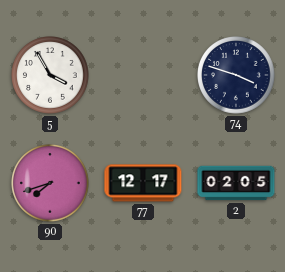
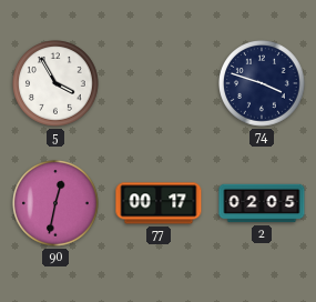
90: 7:42 -> 12:32
77: 12:17 -> 00:17
